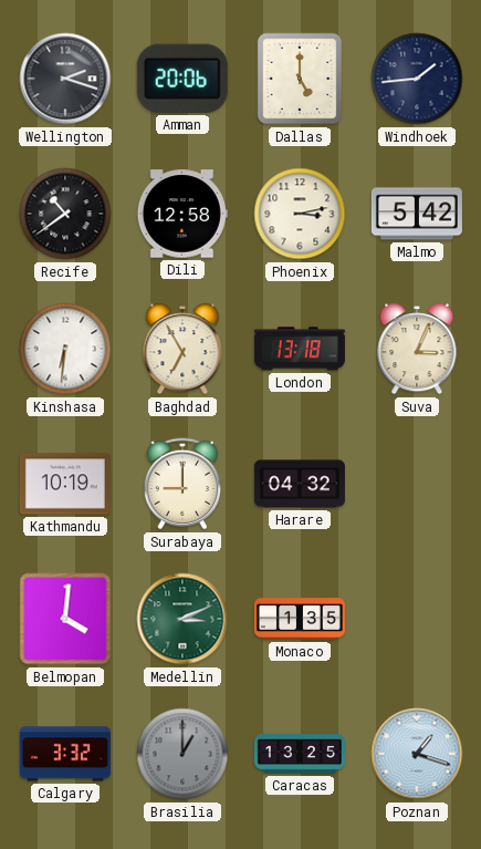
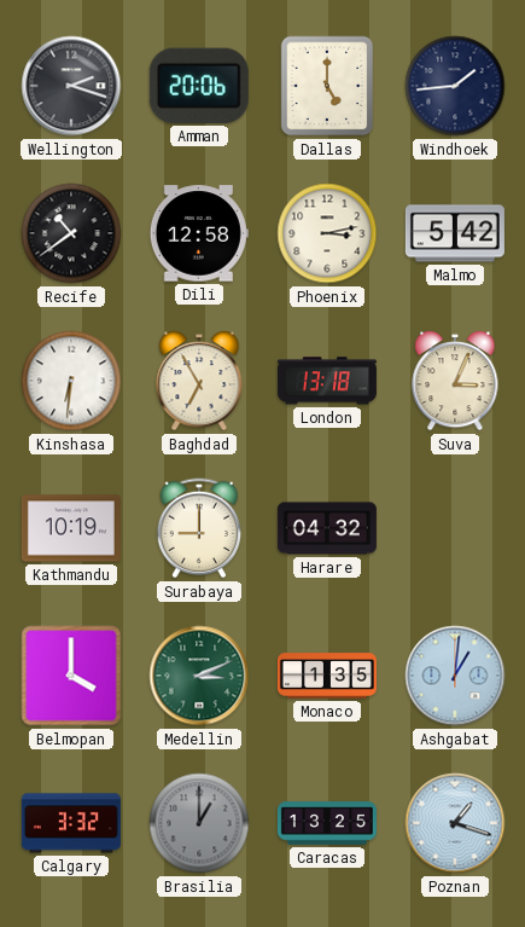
Belmopan: 4:01 -> 4:00
Ashgabat: none -> 1:01
